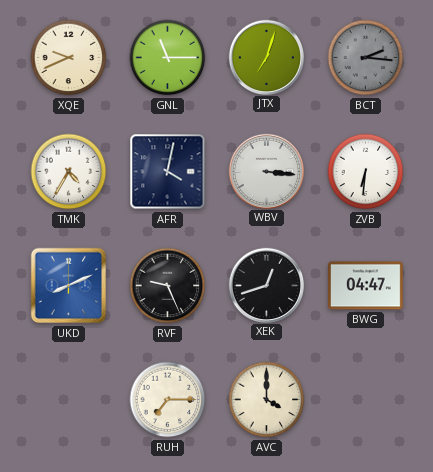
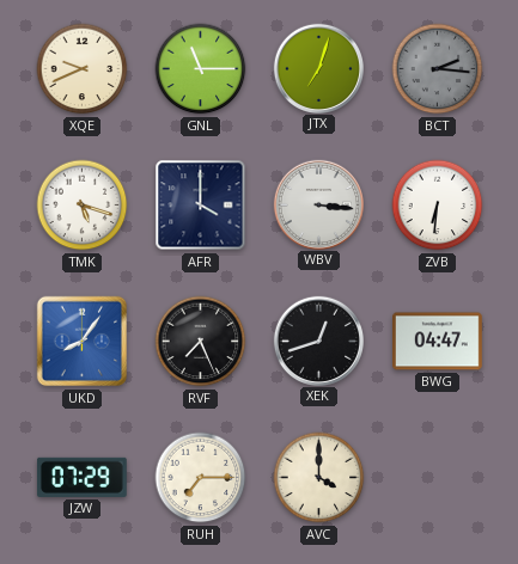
TMK: 4:35 -> 5:18
AFR: 4:02 -> 4:00
UKD: 8:11 -> 8:06
RVF: 9:26 -> 7:26
JZW: none -> 07:29
